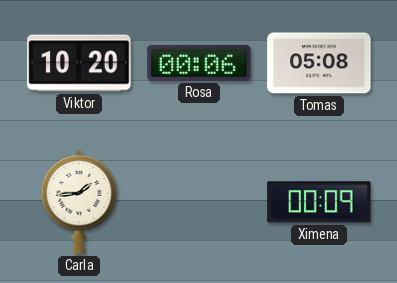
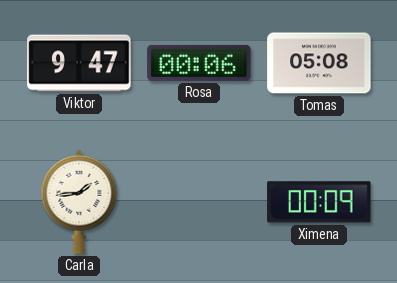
Viktor: 10:20 -> 9:47
